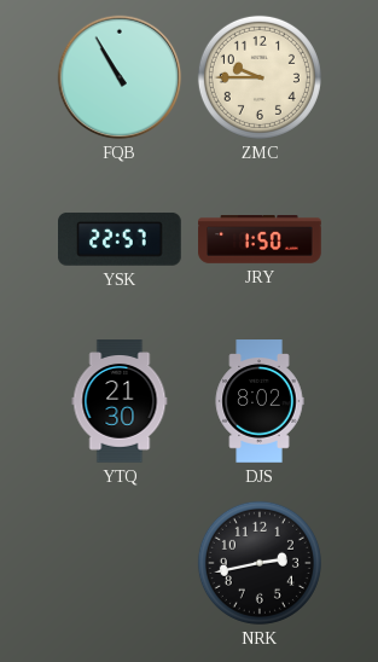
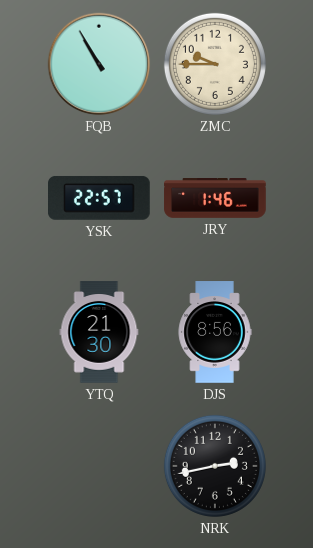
JRY: 1:50 -> 1:46
DJS: 8:02 -> 8:56
